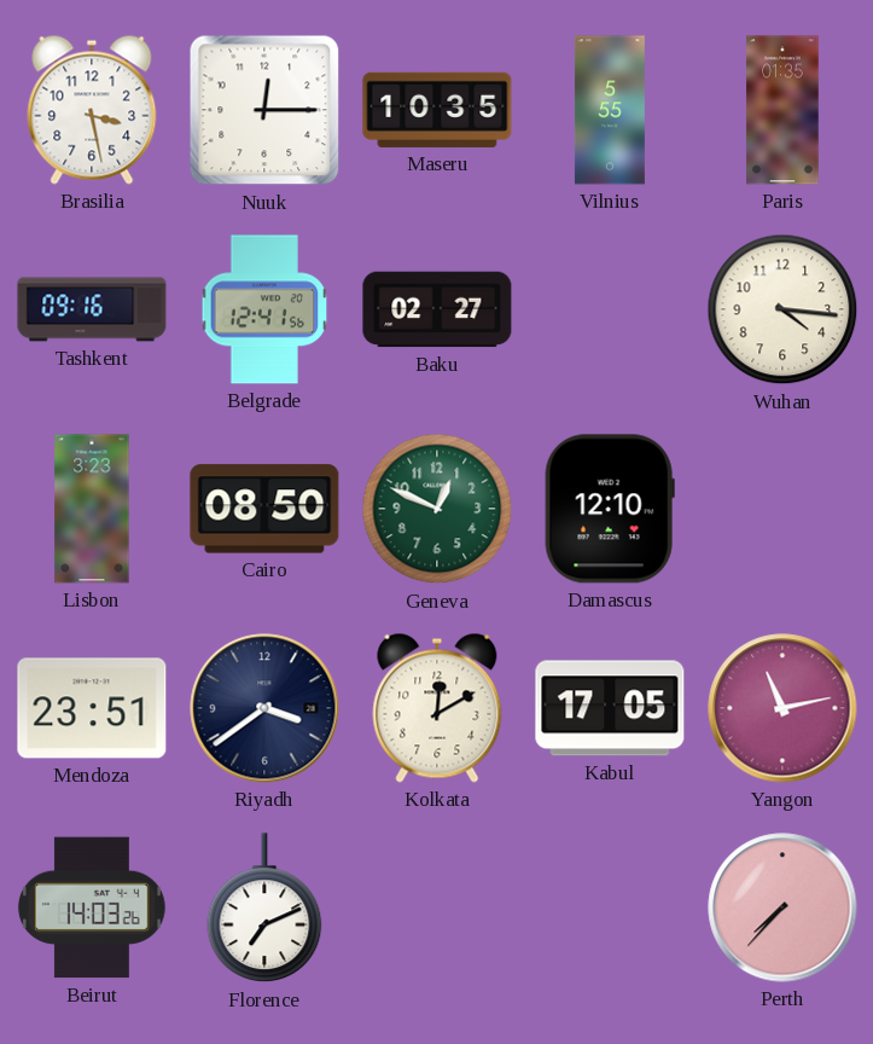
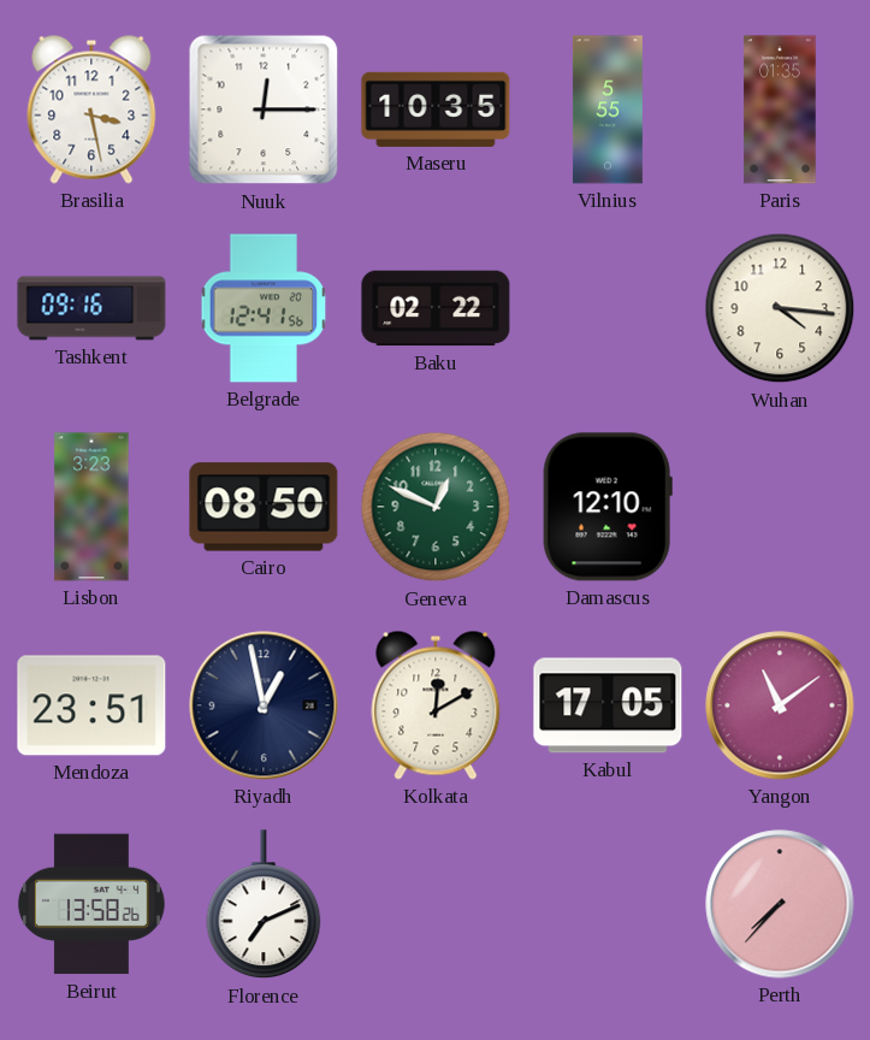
Baku: 02:27 -> 02:22
Riyadh: 3:39 -> 12:58
Yangon: 11:13 -> 11:09
Beirut: 14:03 -> 13:58
